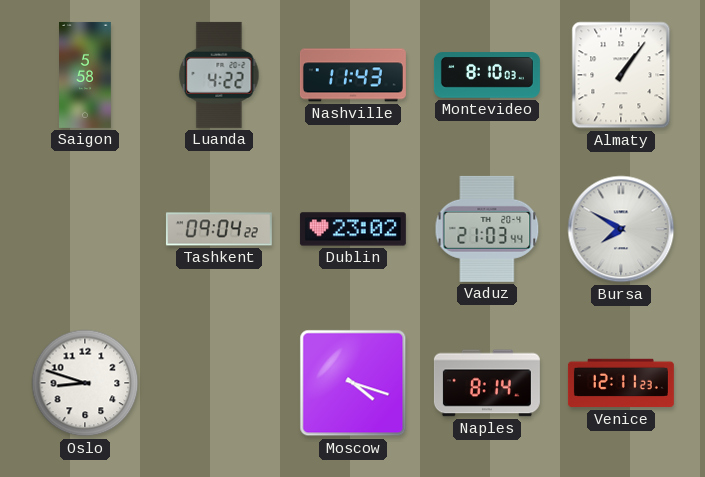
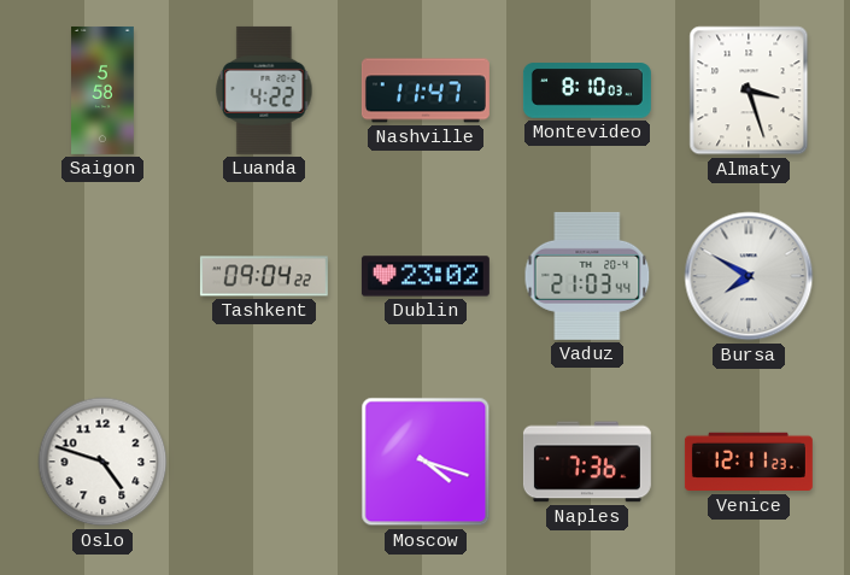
Nashville: 11:43 -> 11:47
Almaty: 1:06 -> 3:27
Oslo: 8:48 -> 4:48
Naples: 8:14 -> 7:36
